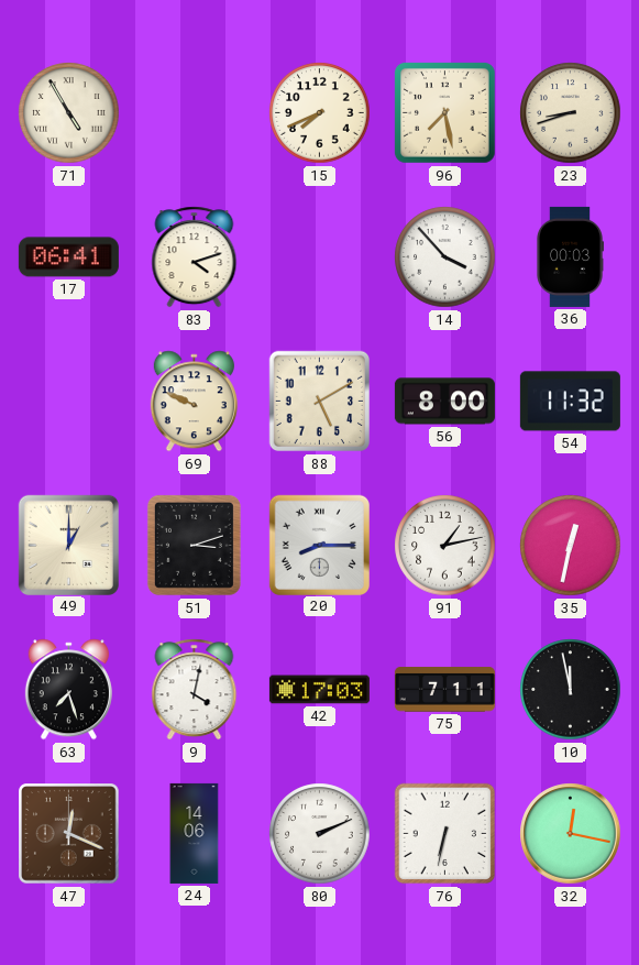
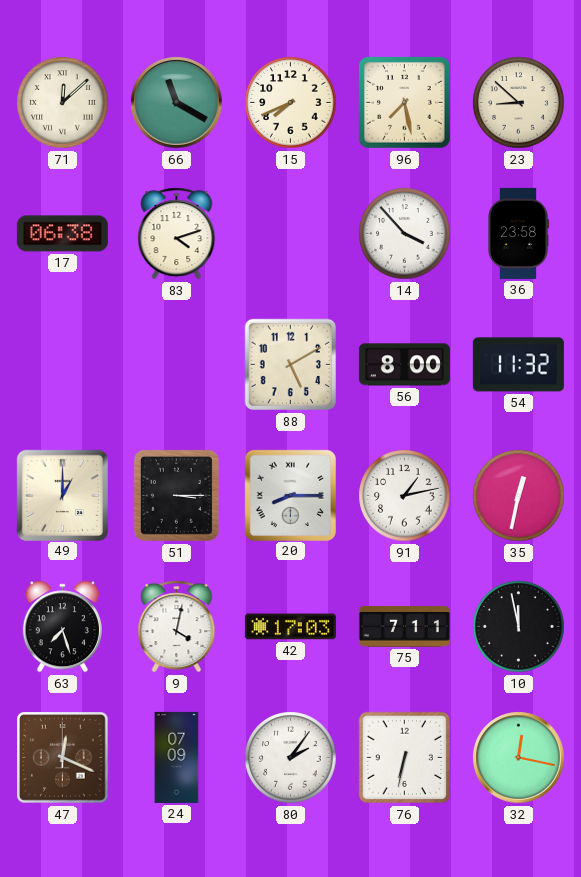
71: 4:55 -> 12:08
66: none -> 11:20
23: 8:42 -> 8:52
17: 06:41 -> 06:38
36: 00:03 -> 23:58
69: 9:49 -> none
51: 3:12 -> 3:15
24: 14:06 -> 07:09
80: 2:11 -> 2:06
